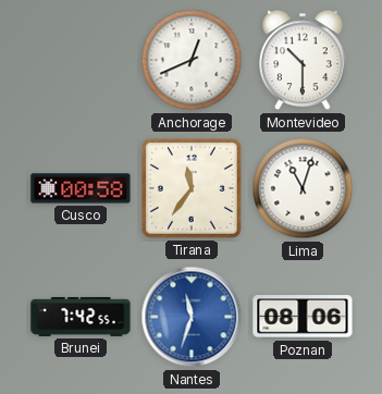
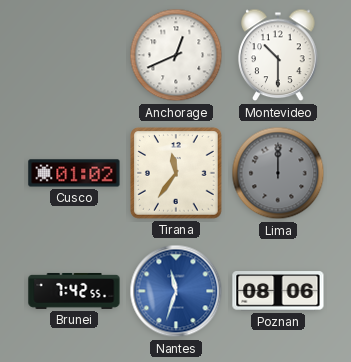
Cusco: 00:58 -> 01:02
Lima: 11:03 -> 12:00
Lima dial: white -> grey
